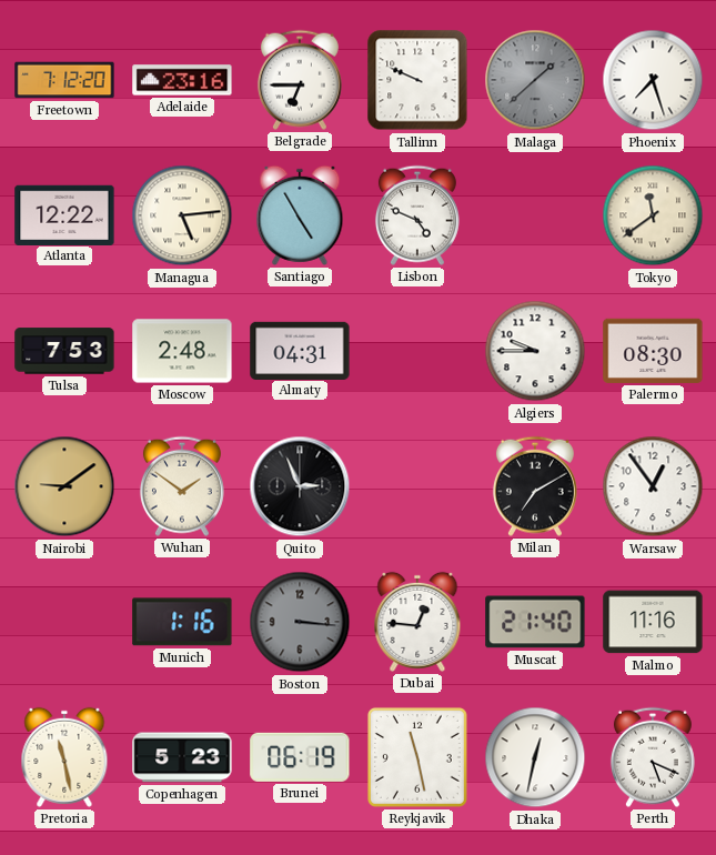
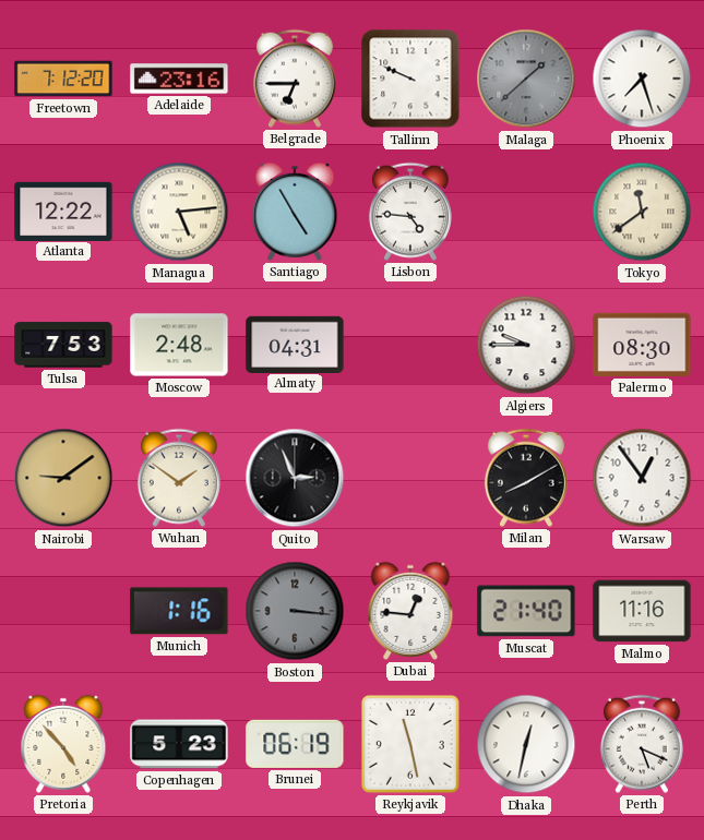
Lisbon: 4:49 -> 4:46
Milan: 7:10 -> 8:10
Pretoria: 11:28 -> 4:53
